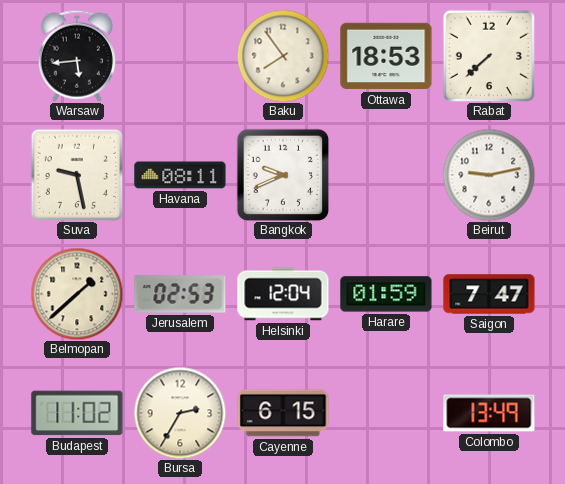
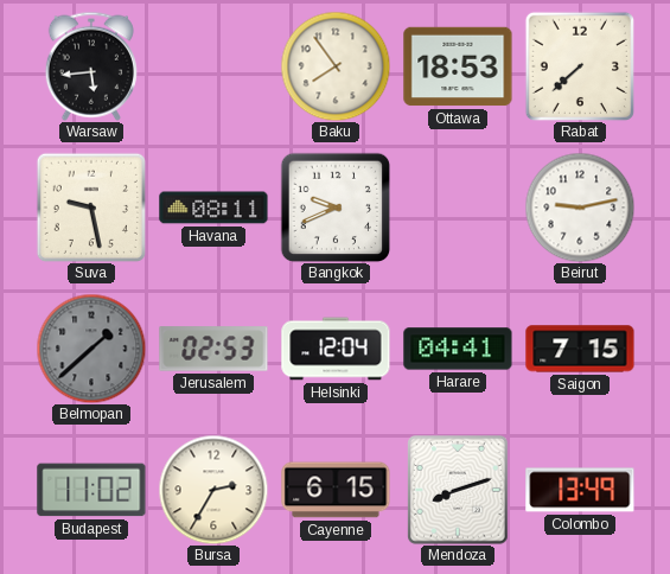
Belmopan dial: cream -> grey
Harare: 01:59 -> 04:41
Saigon: 7:47 -> 7:15
Mendoza: none -> 8:12
